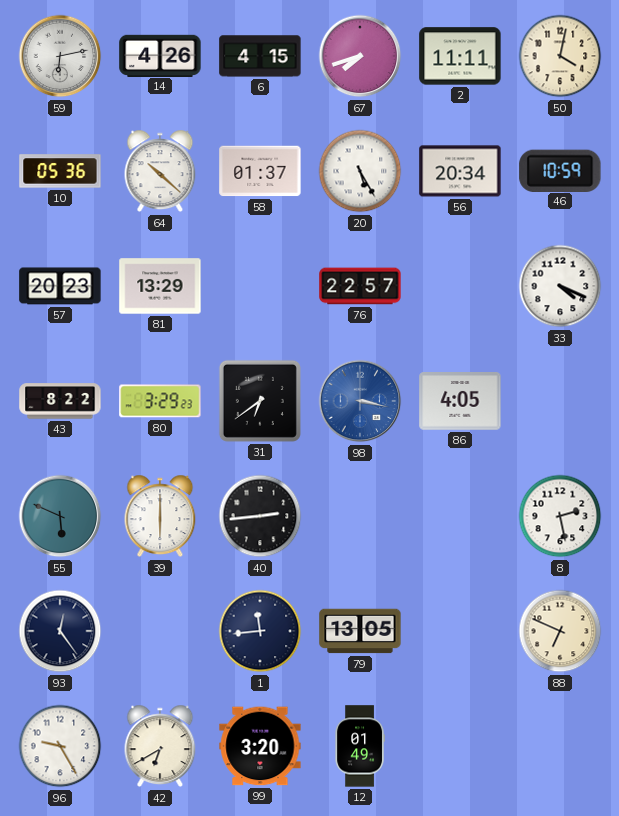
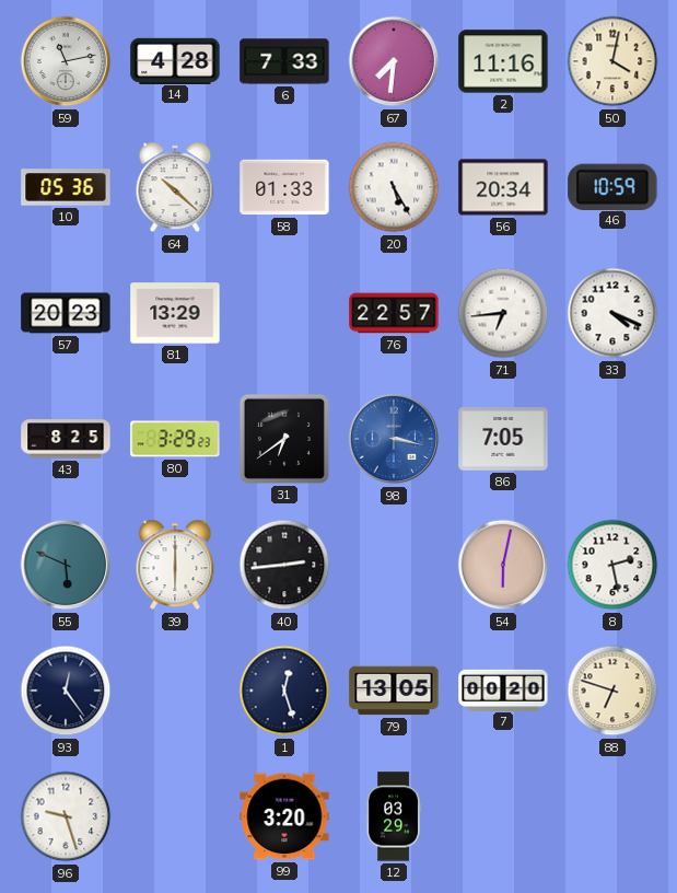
59: 6:13 -> 11:13
14: 4:26 -> 4:28
6: 4:15 -> 7:33
67: 7:42 -> 7:31
2: 11:11 -> 11:16
58: 01:37 -> 01:33
71: none -> 6:44
43: 8:22 -> 8:25
86: 4:05 -> 7:05
54: none -> 6:02
1: 11:44 -> 12:27
7: none -> 00:20
88: 6:49 -> 6:48
96: 9:25 -> 9:27
42: 6:40 -> none
12: 01:49 -> 03:29
